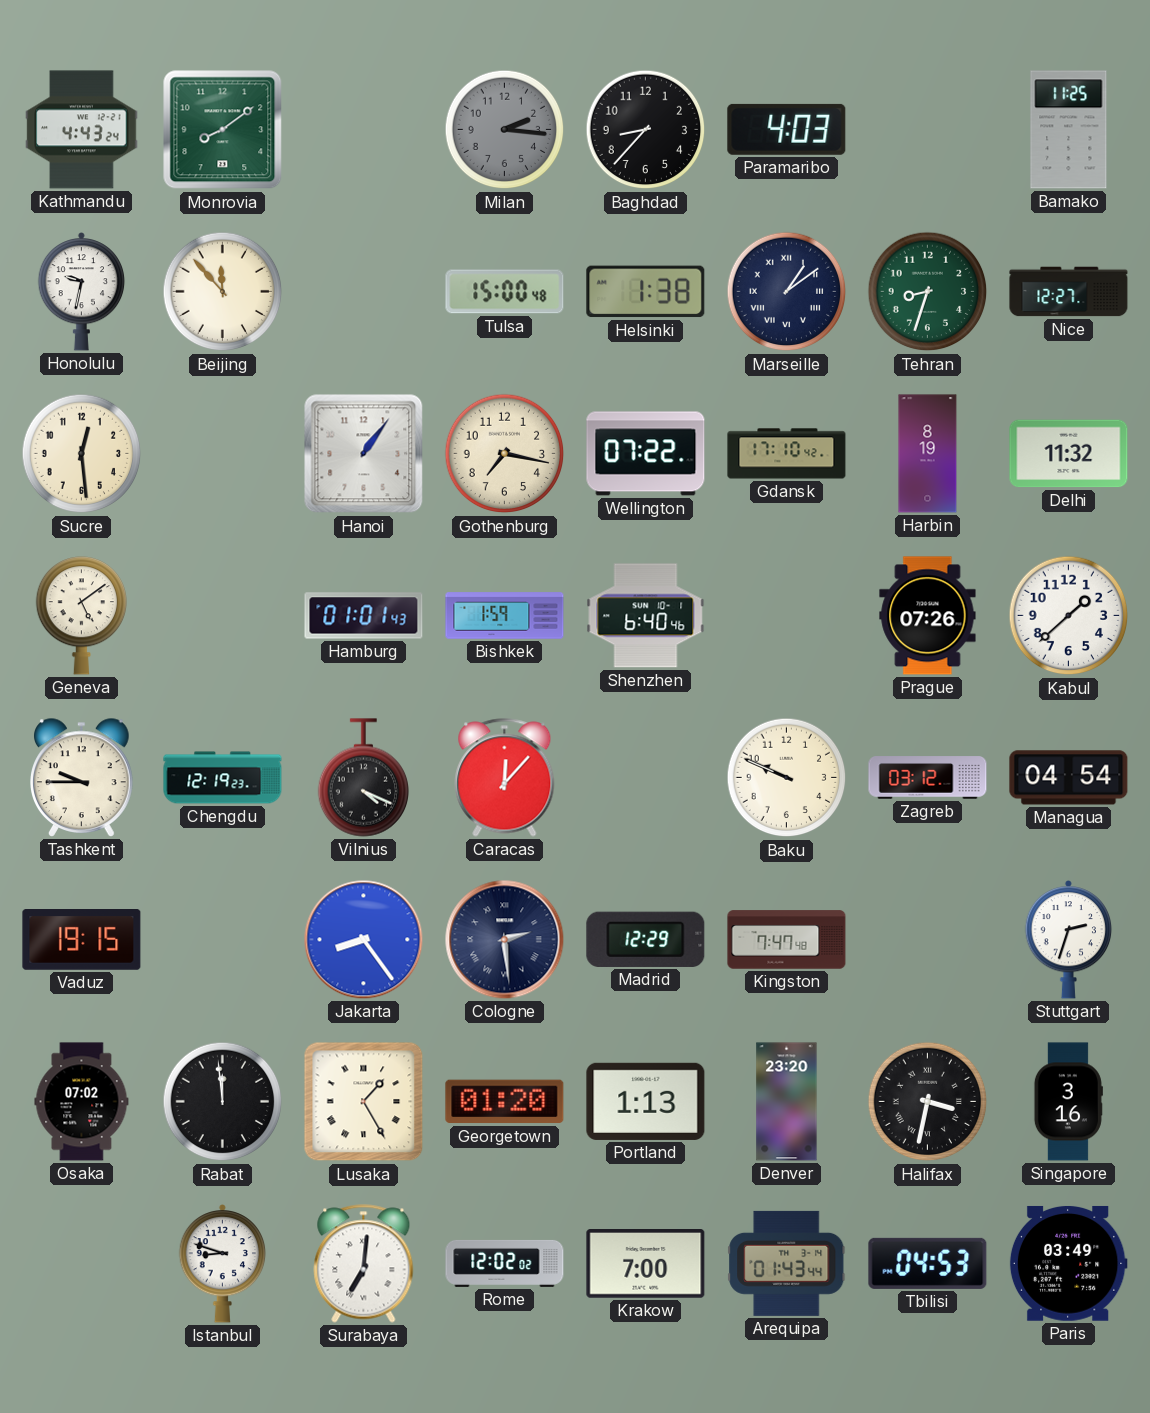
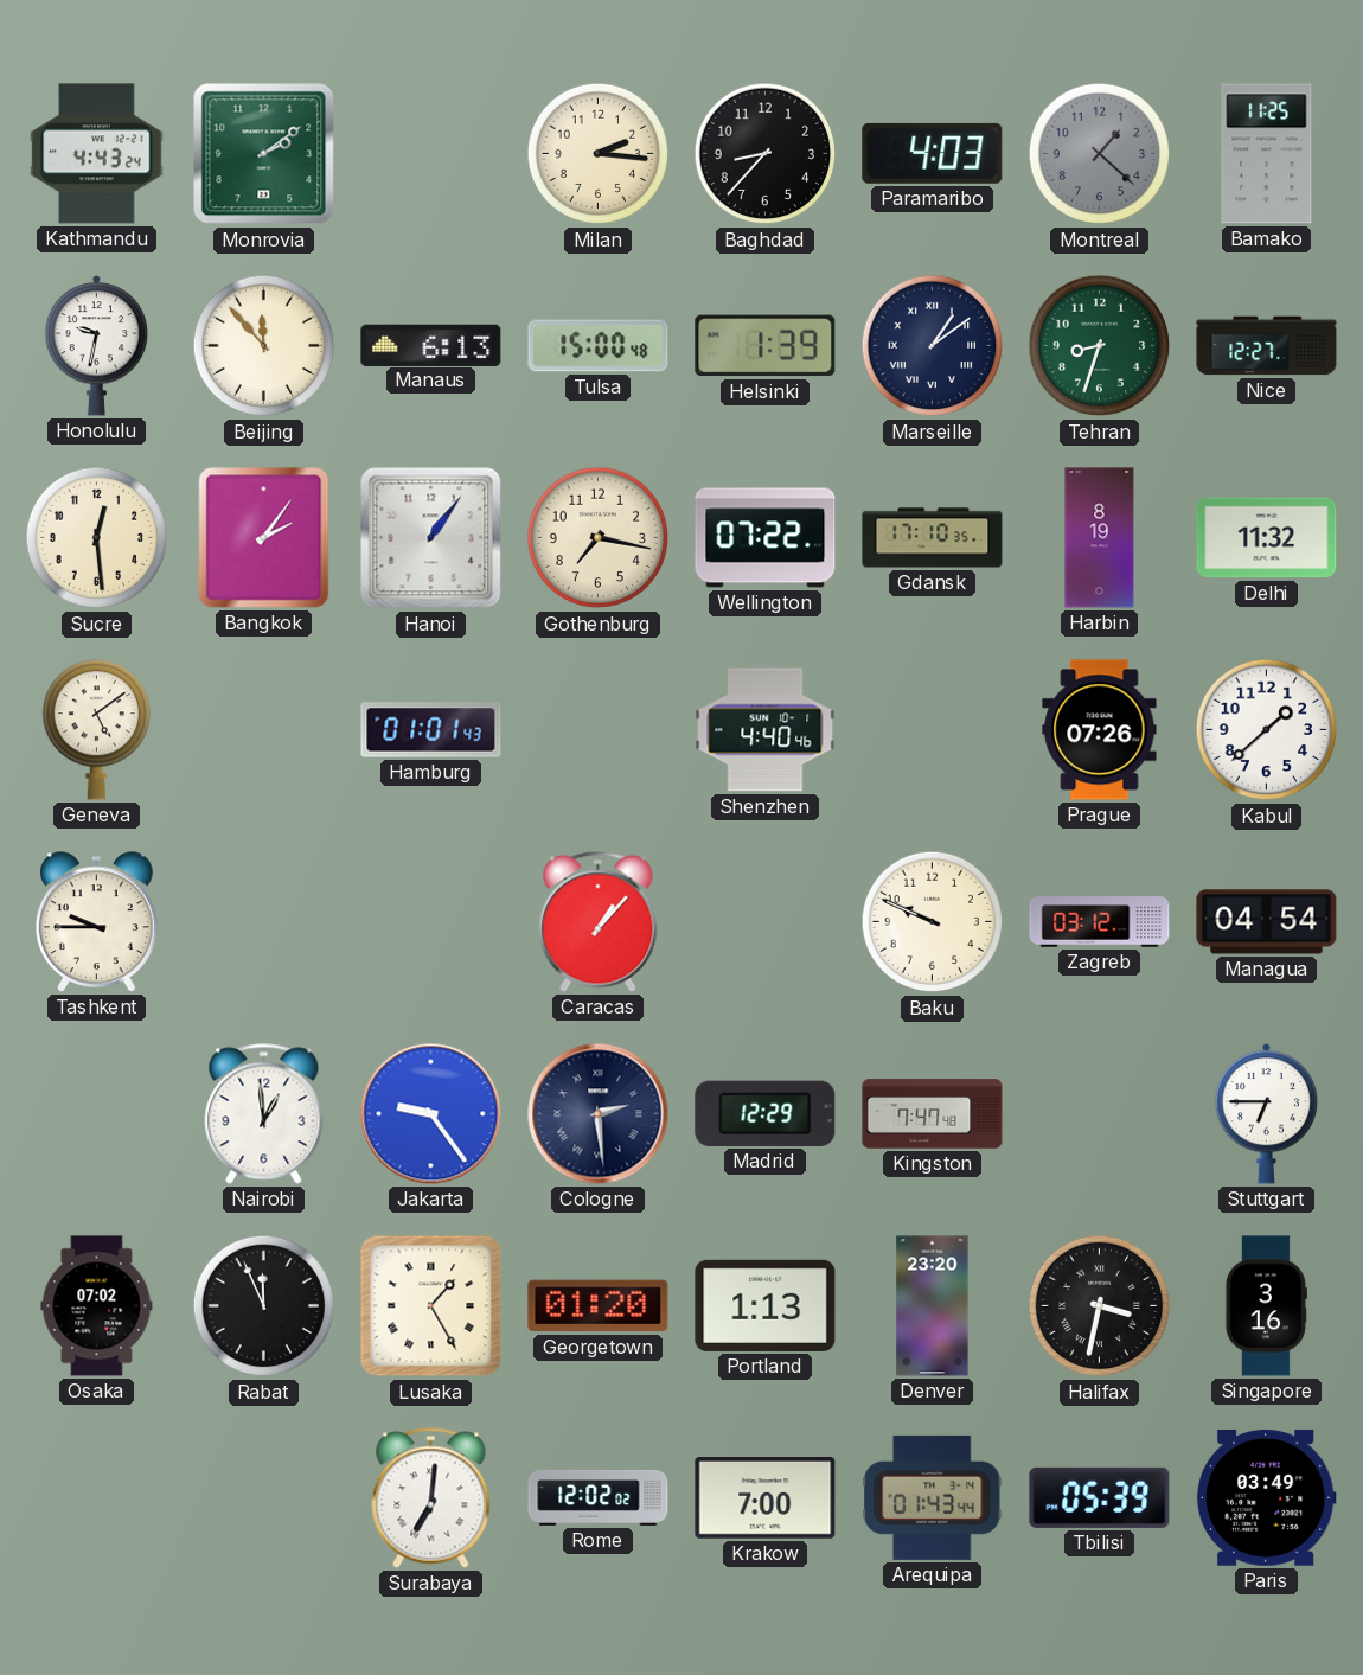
Monrovia: 8:09 -> 2:09
Milan dial: grey -> cream
Montreal: none -> 1:22
Manaus: none -> 6:13
Helsinki: 1:38 -> 1:39
Bangkok: none -> 2:06
Gdansk: 17:10:42 -> 17:10:35
Bishkek: 1:59 -> none
Shenzhen: 6:40 -> 4:40
Chengdu: 12:19 -> none
Vilnius: 4:19 -> none
Caracas: 12:07 -> 1:07
Vaduz: 19:15 -> none
Nairobi: none -> 12:59
Jakarta: 8:24 -> 9:24
Stuttgart: 2:33 -> 6:45
Rabat: 11:59 -> 11:56
Istanbul: 8:48 -> none
Tbilisi: 04:53 -> 05:39
